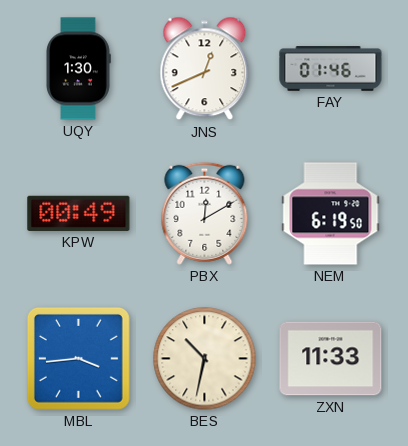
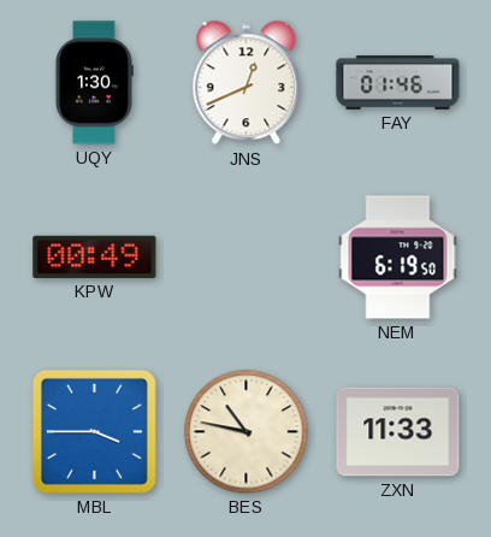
PBX: 12:10 -> none
MBL: 3:44 -> 3:45
BES: 10:32 -> 10:47
